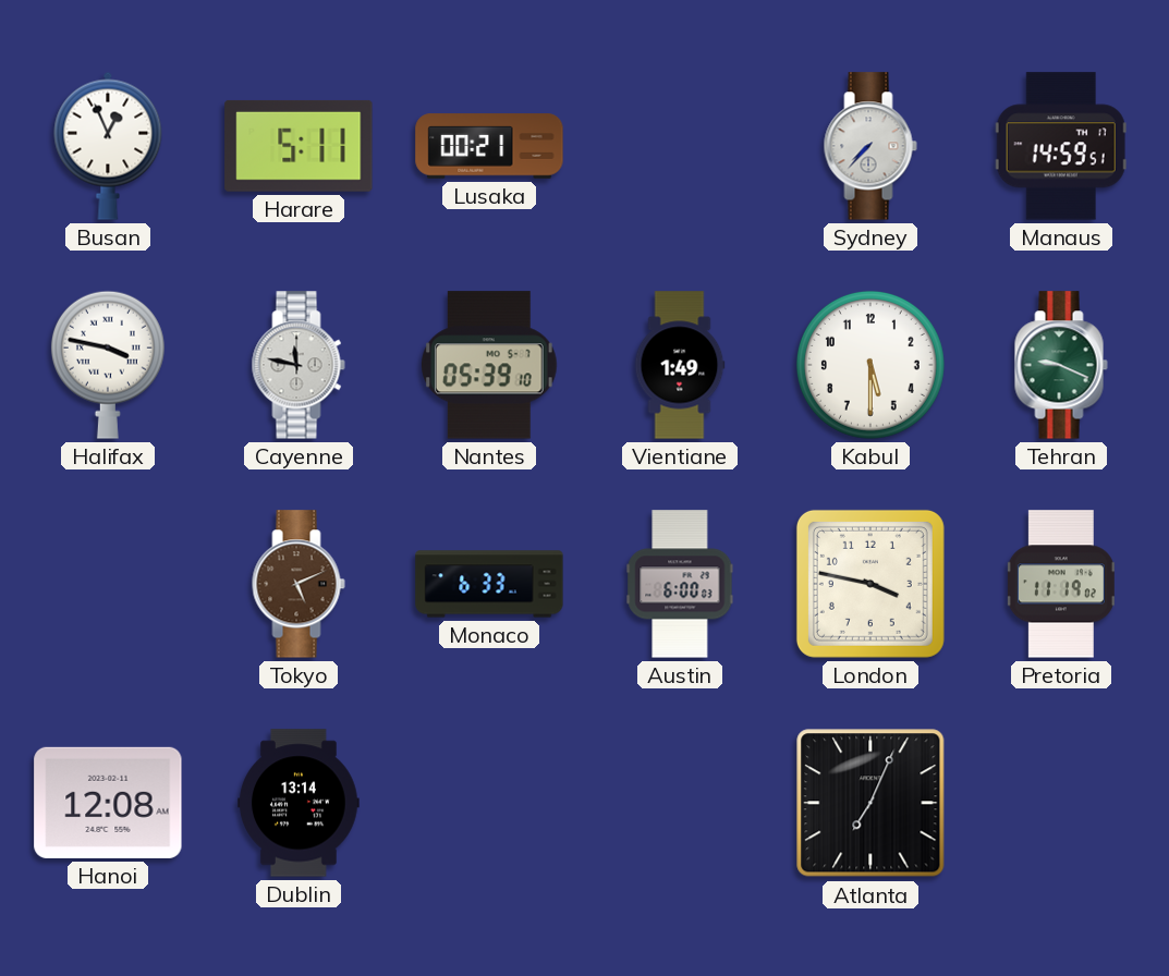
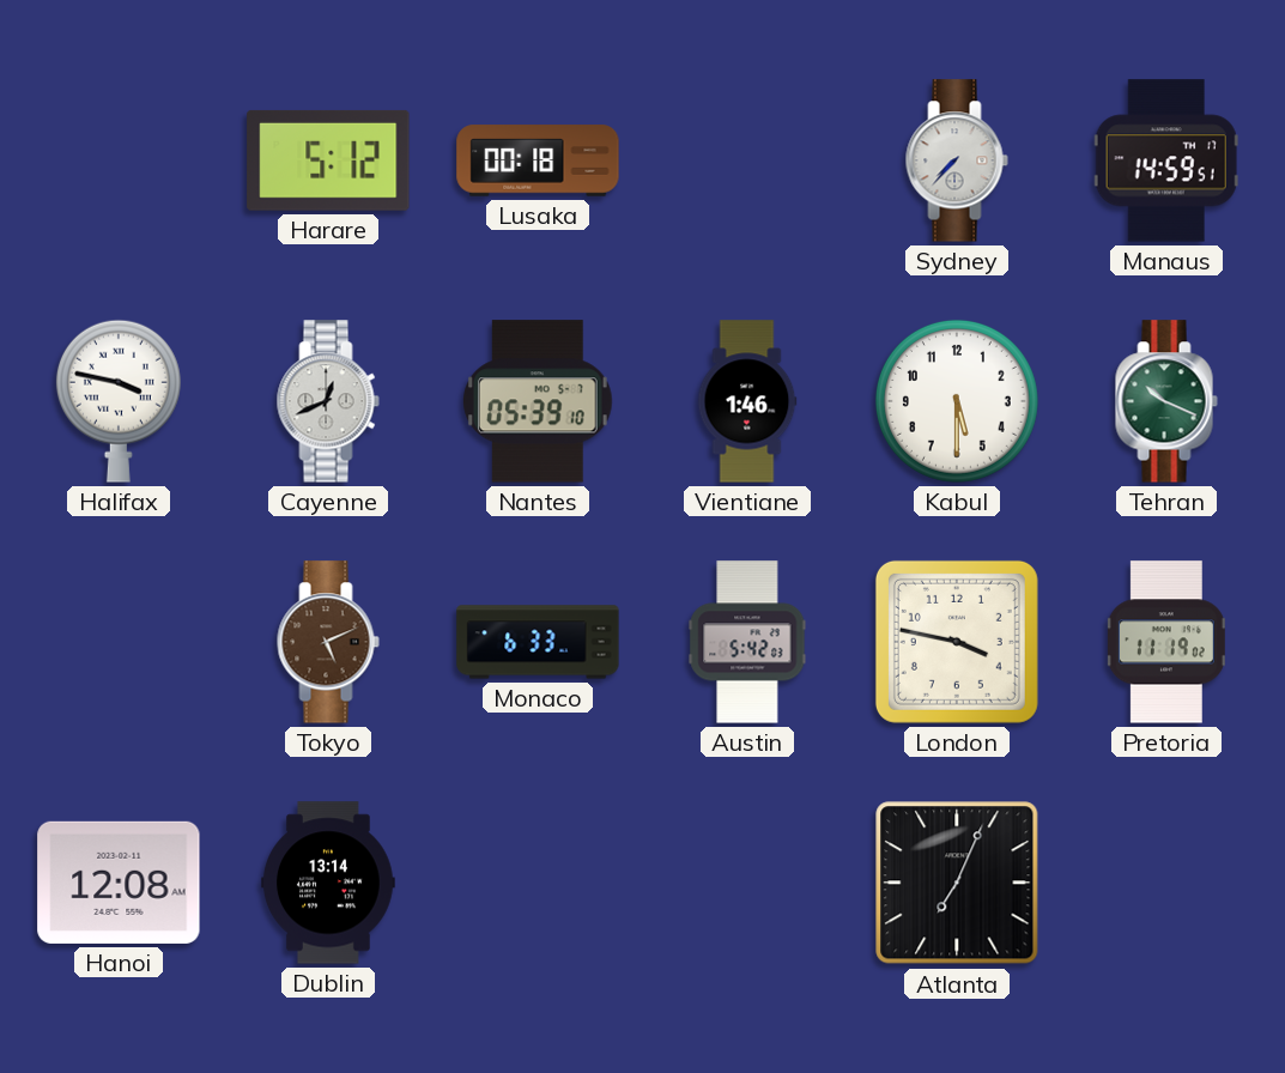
Busan: 12:56 -> none
Harare: 5:11 -> 5:12
Lusaka: 00:21 -> 00:18
Cayenne: 11:47 -> 12:41
Vientiane: 1:49 -> 1:46
Tehran: 9:19 -> 10:19
Austin: 6:00 -> 5:42
